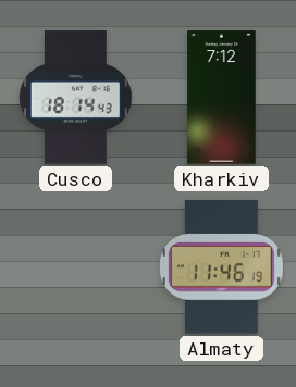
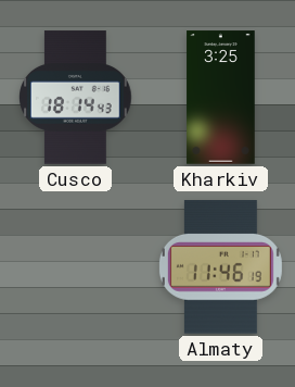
Kharkiv: 7:12 -> 3:25
